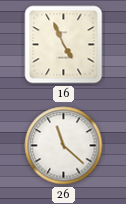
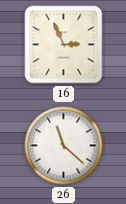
16: 4:56 -> 2:56
